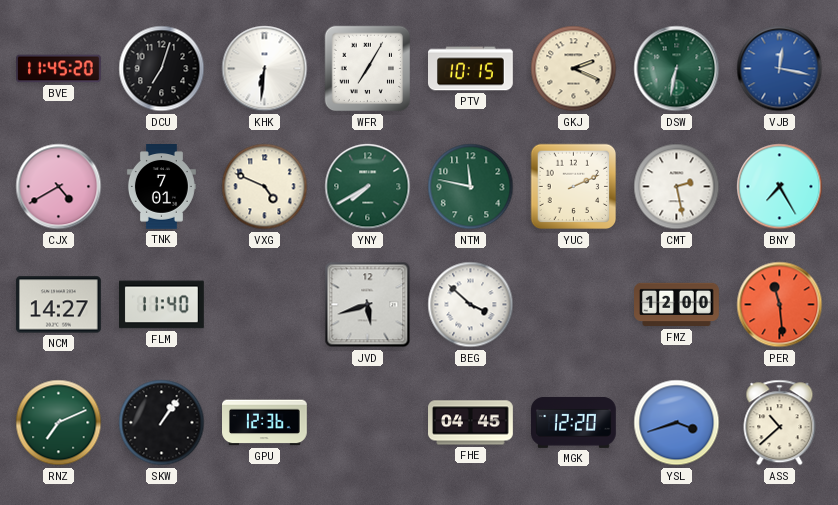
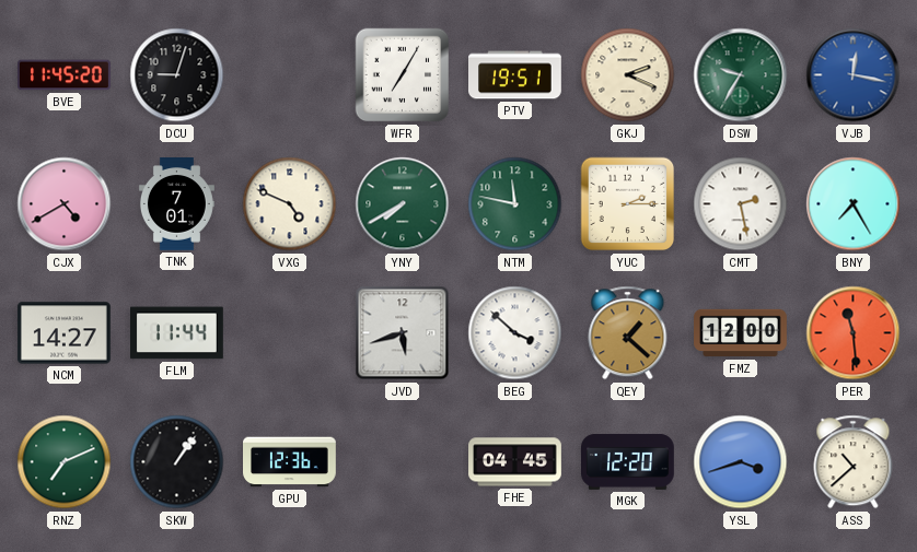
DCU: 7:03 -> 9:03
KHK: 6:31 -> none
PTV: 10:15 -> 19:51
DSW: 6:32 -> 9:35
YUC: 2:11 -> 2:15
FLM: 11:40 -> 11:44
QEY: none -> 1:22
